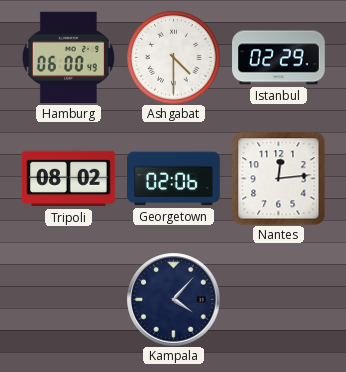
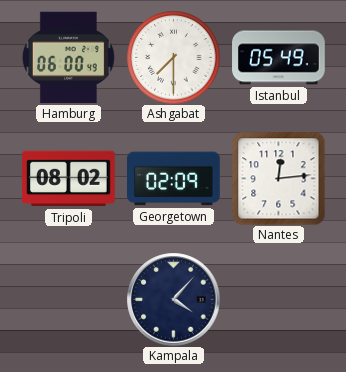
Ashgabat: 4:30 -> 7:30
Istanbul: 02:29 -> 05:49
Georgetown: 02:06 -> 02:09
